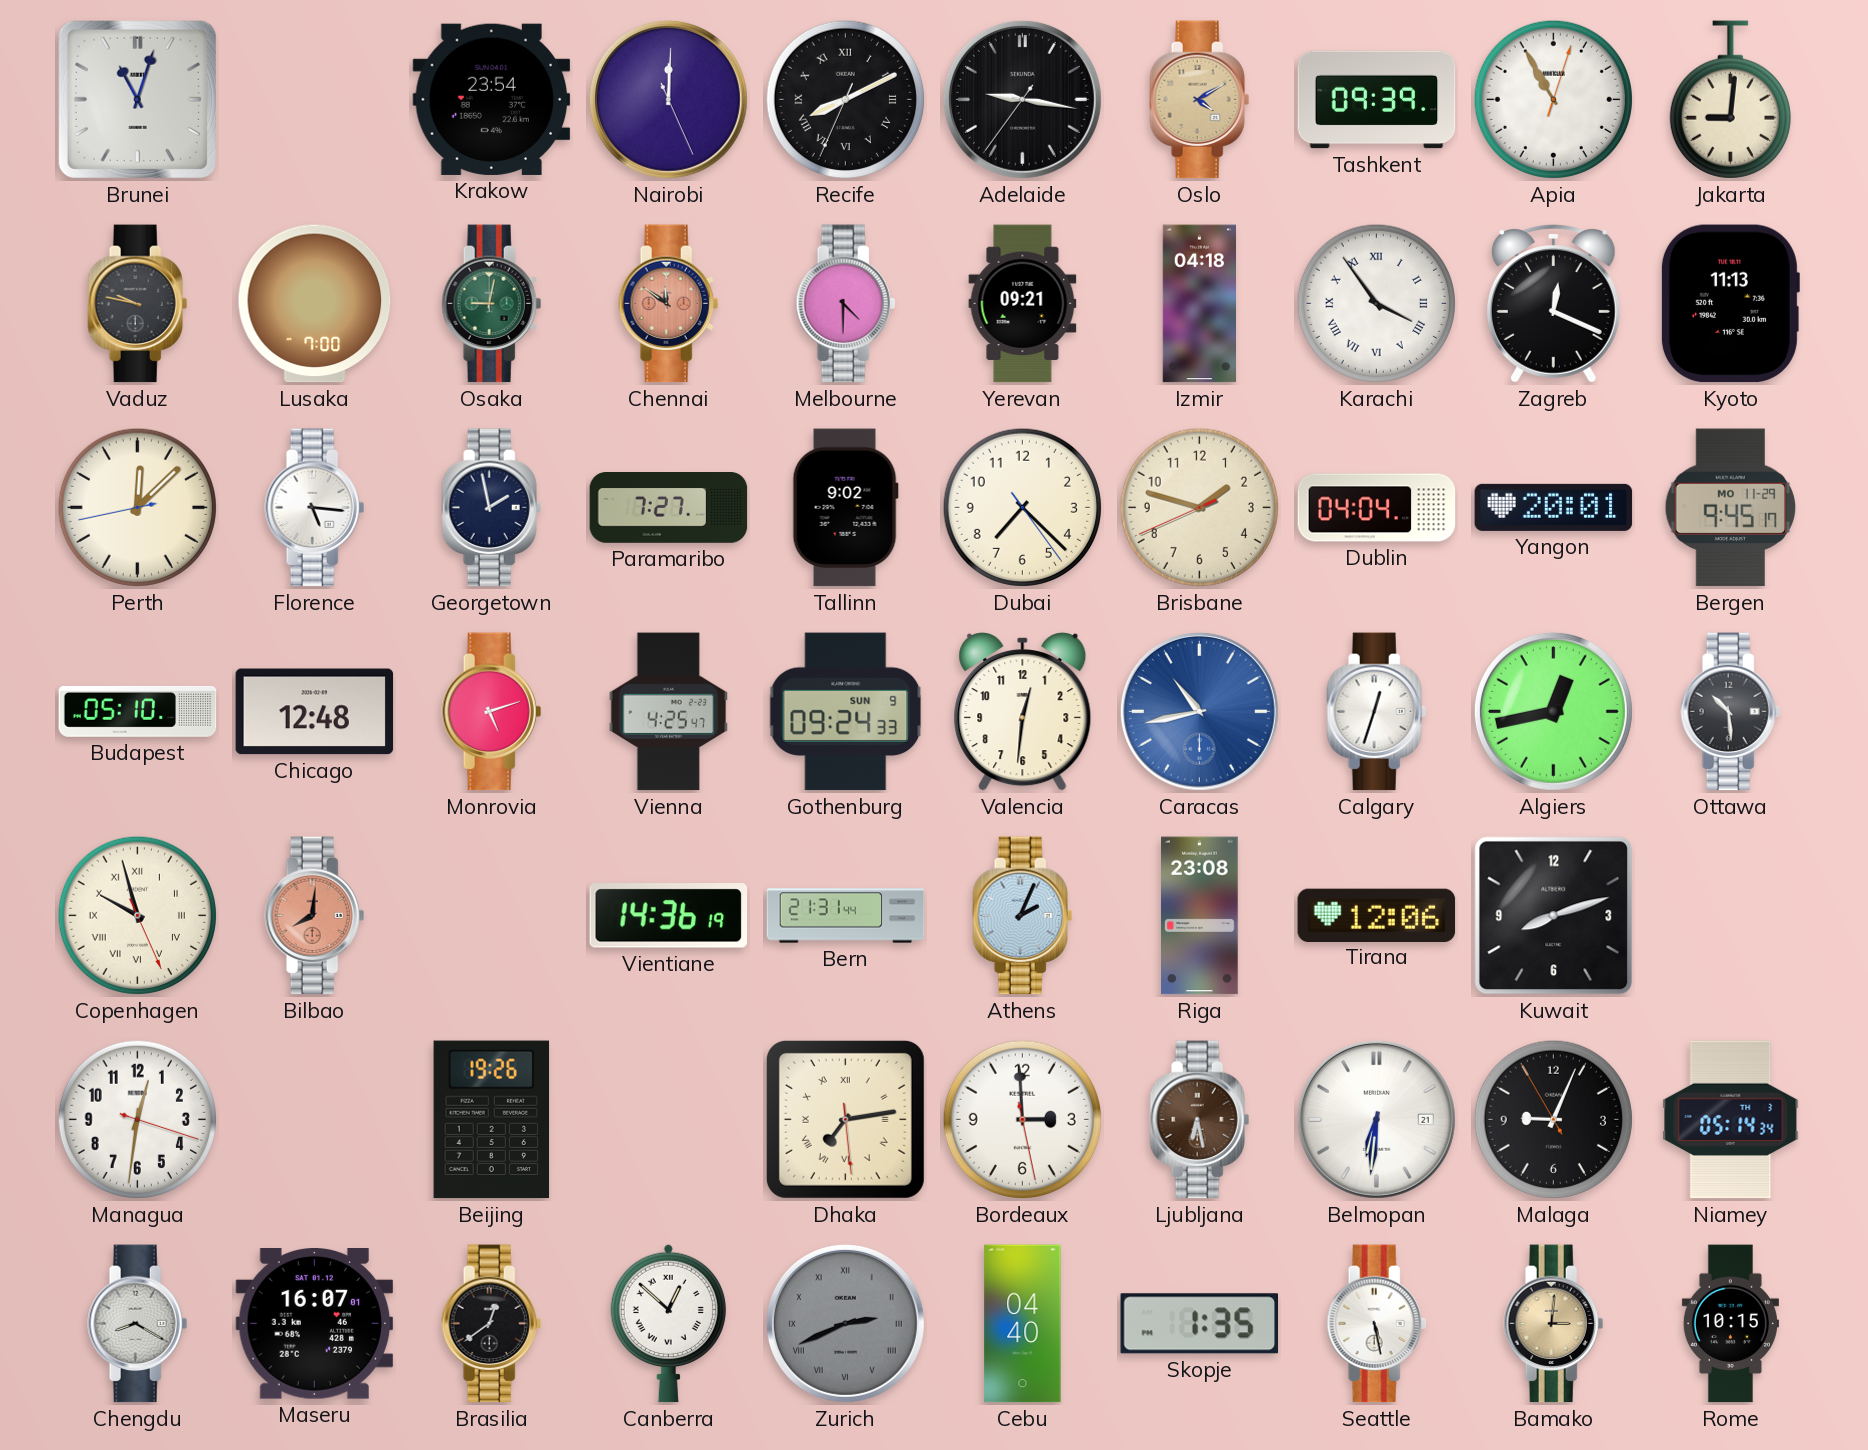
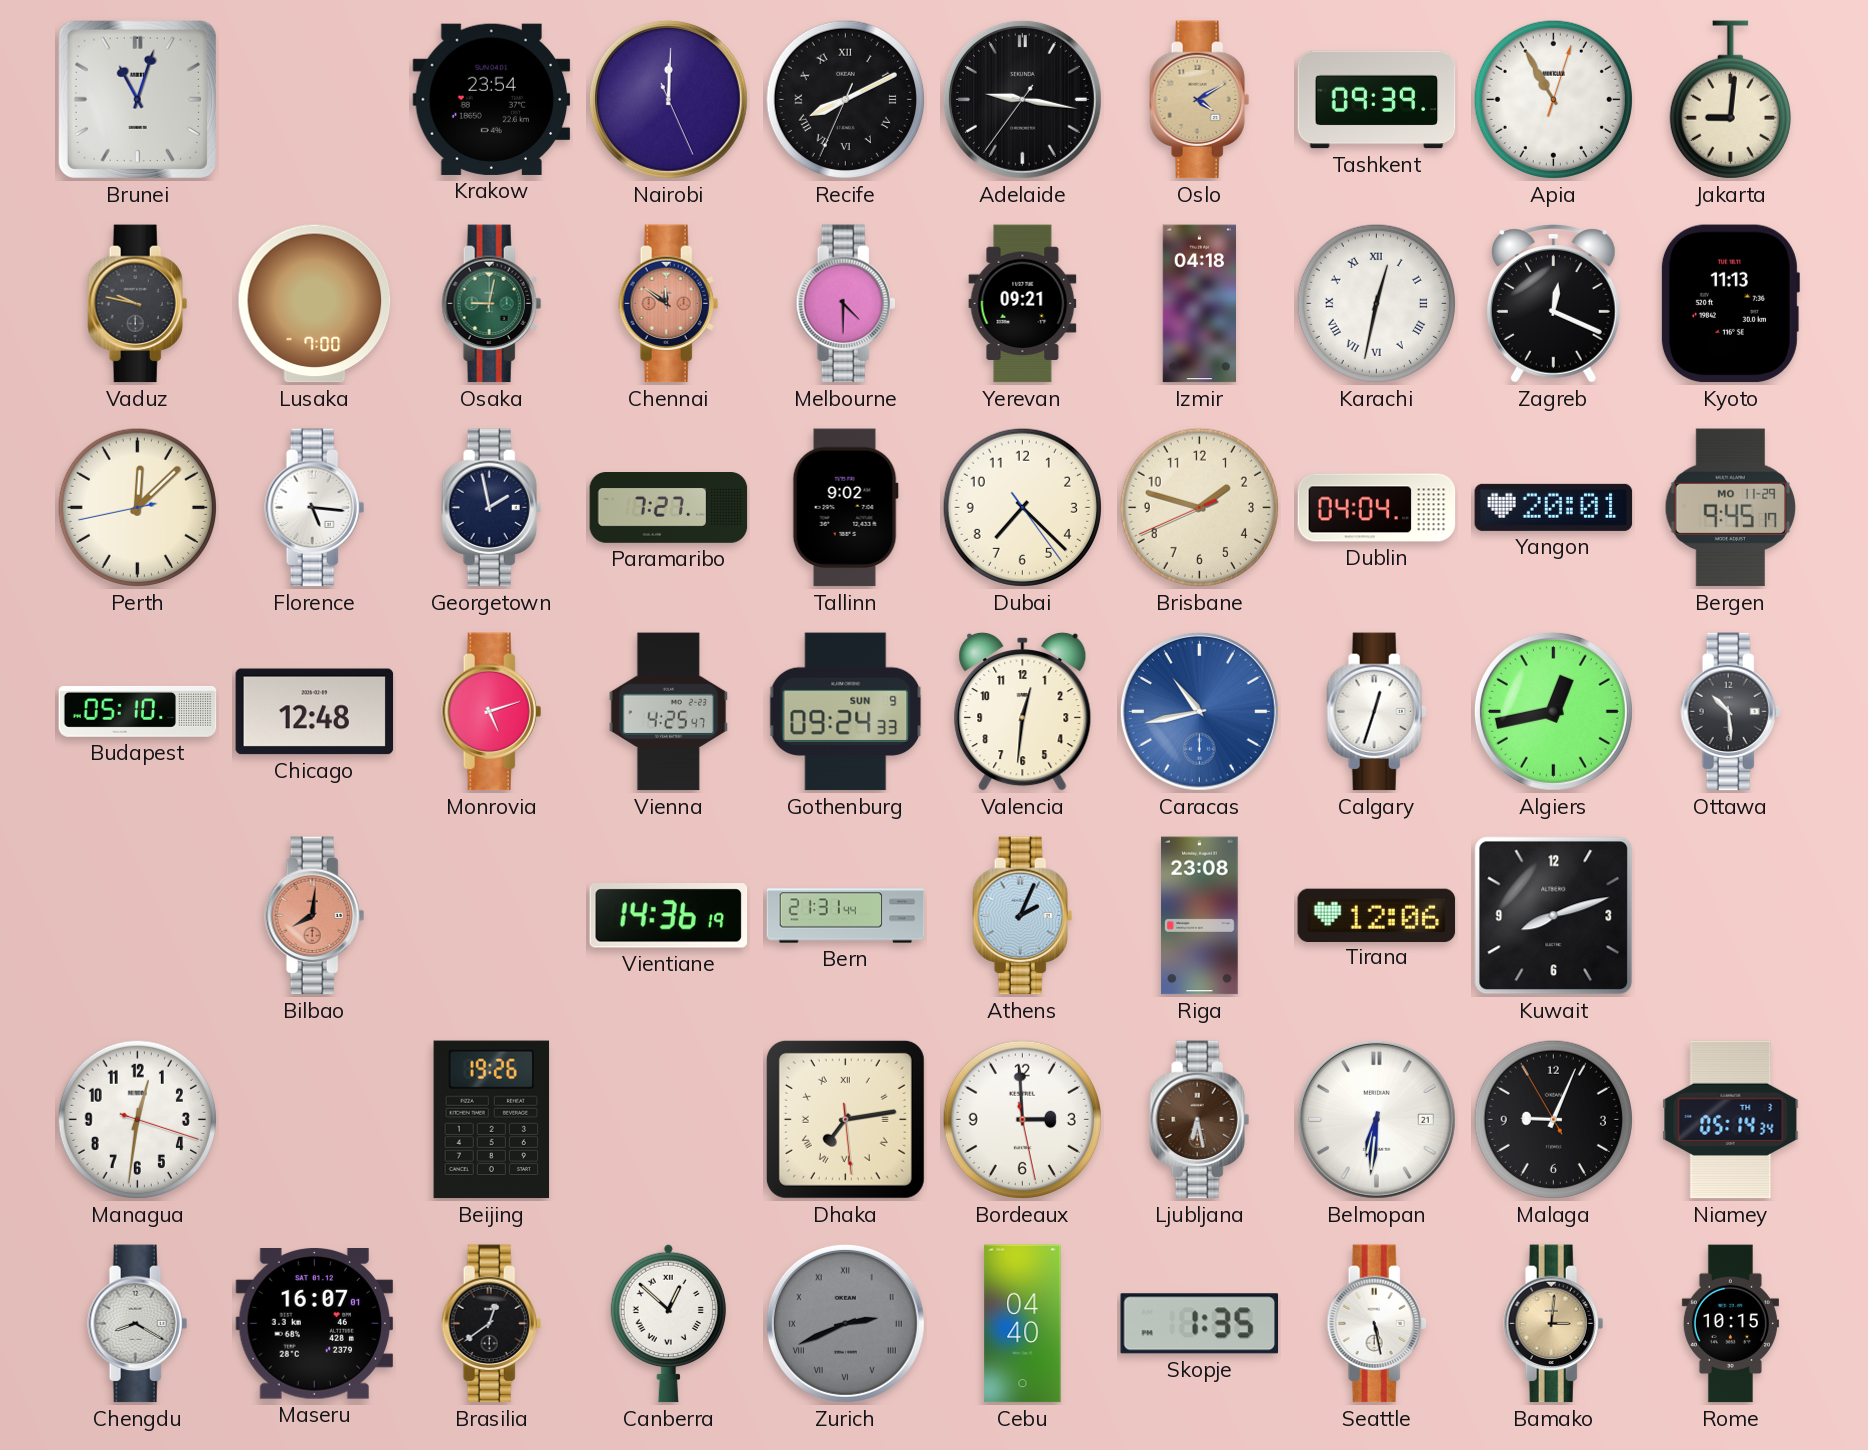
Karachi: 3:54 -> 12:32
Copenhagen: 9:57 -> none
